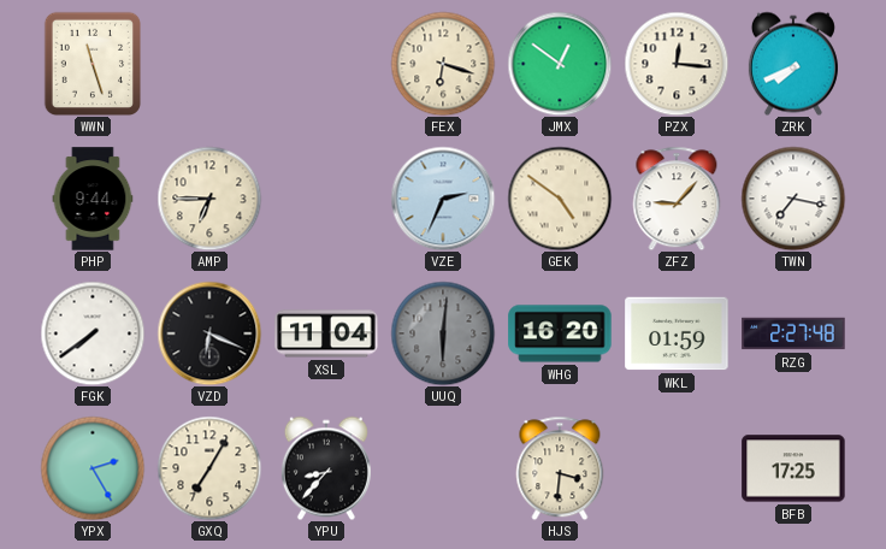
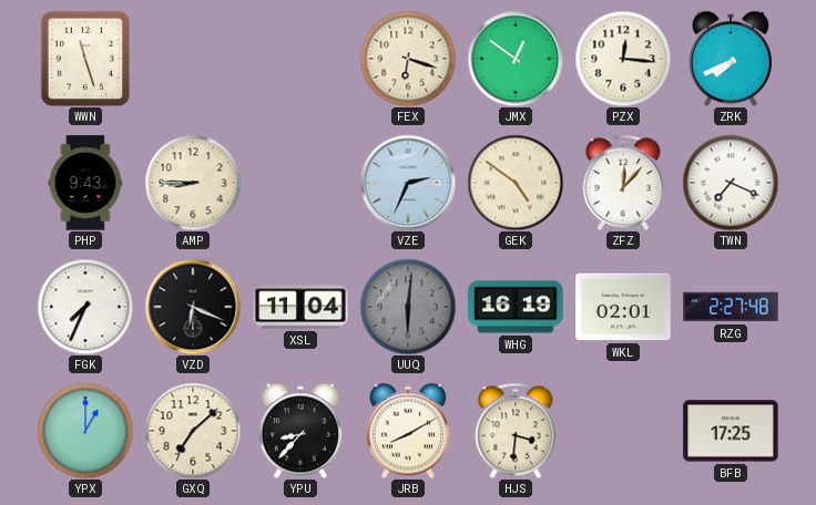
PHP: 9:44 -> 9:43
AMP: 6:45 -> 8:45
ZFZ: 9:07 -> 12:07
TWN: 7:17 -> 7:19
FGK: 7:39 -> 7:34
WHG: 16:20 -> 16:19
WKL: 01:59 -> 02:01
YPX: 2:25 -> 1:00
GXQ: 7:05 -> 7:08
JRB: none -> 8:10
